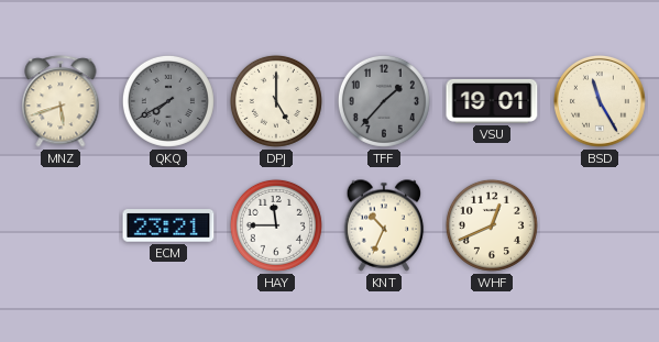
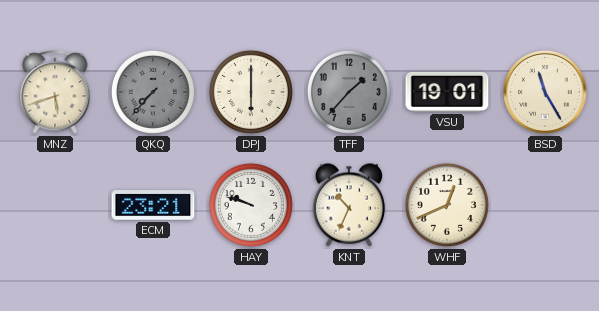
QKQ: 7:40 -> 7:37
DPJ: 5:00 -> 6:00
HAY: 11:45 -> 9:48
